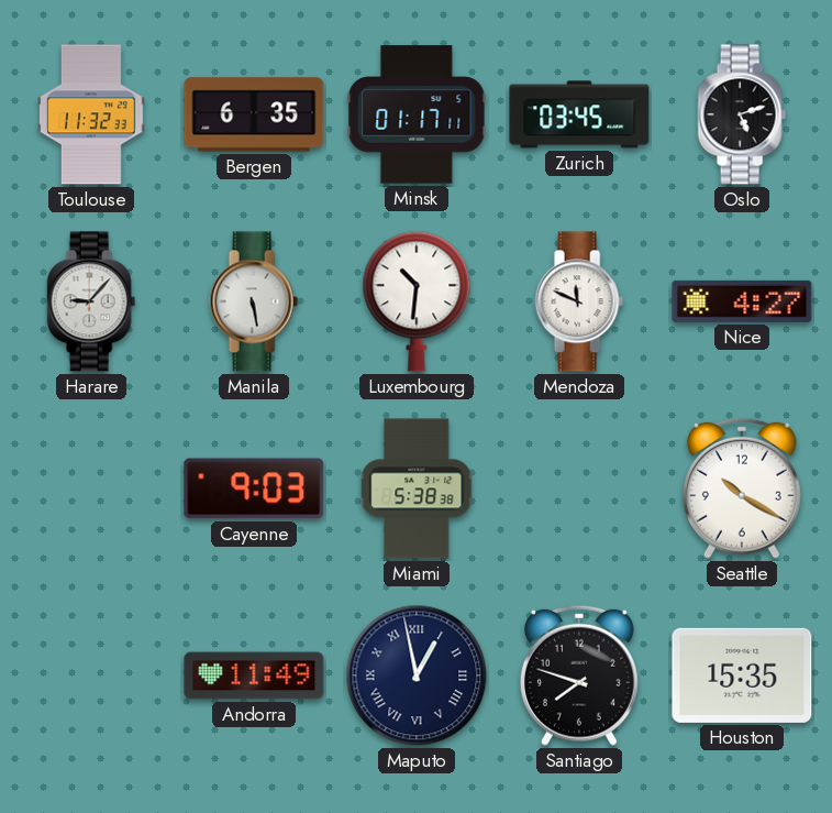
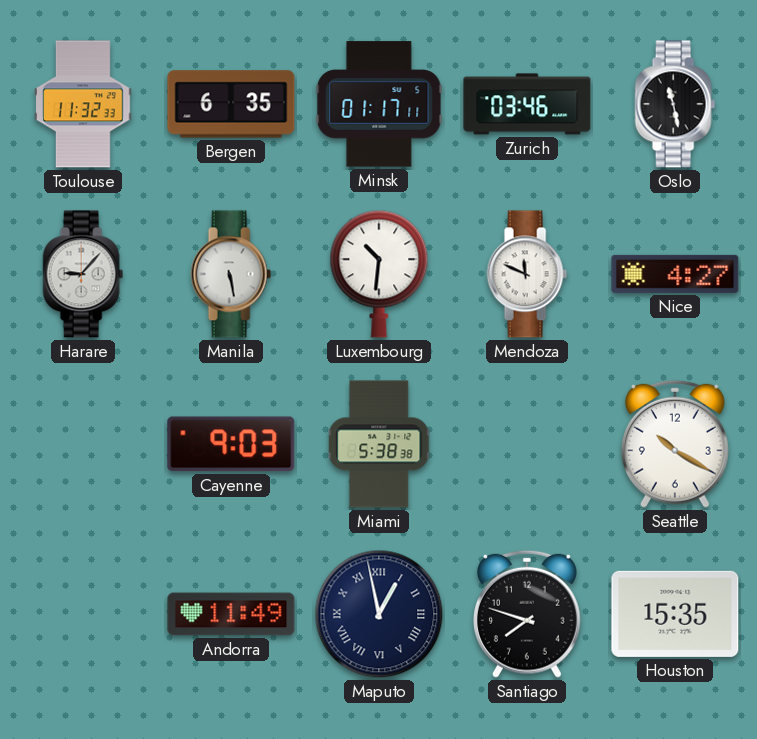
Zurich: 03:45 -> 03:46
Oslo: 5:12 -> 11:28
